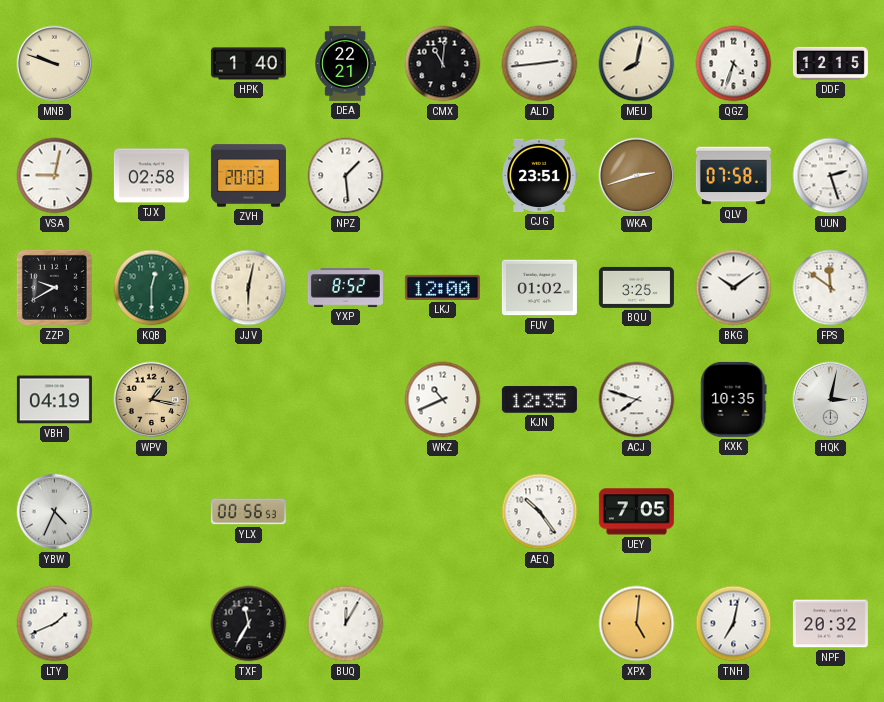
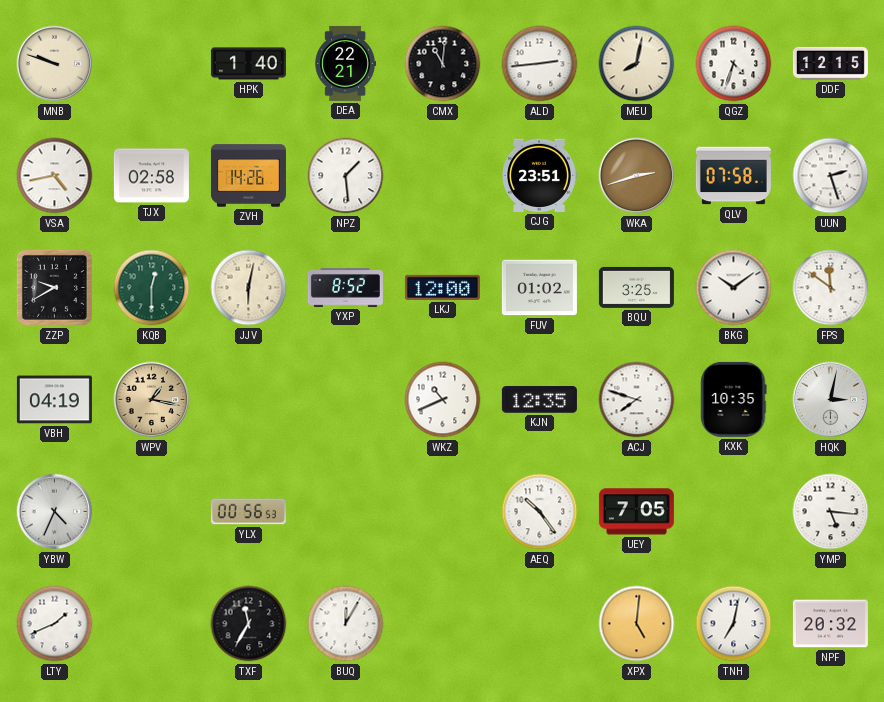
VSA: 9:02 -> 4:43
ZVH: 20:03 -> 14:26
YMP: none -> 5:16
